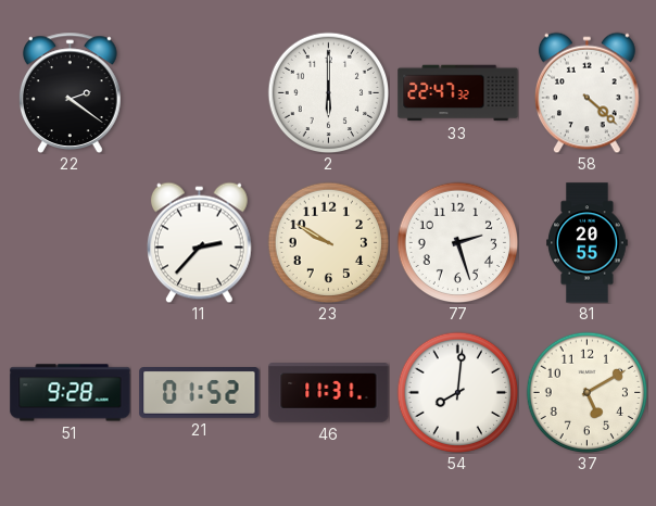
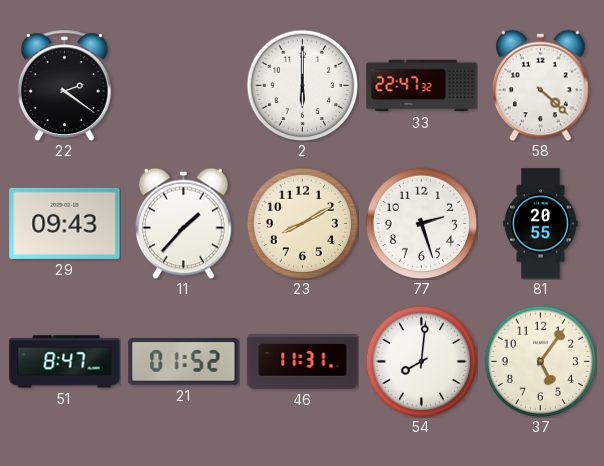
29: none -> 09:43
11: 2:37 -> 1:37
23: 9:50 -> 8:10
51: 9:28 -> 8:47
37: 5:10 -> 5:06
